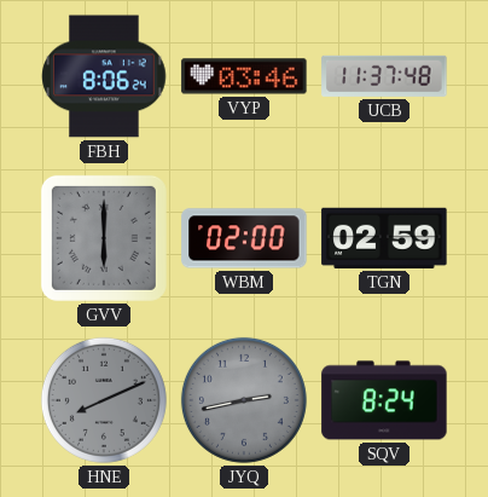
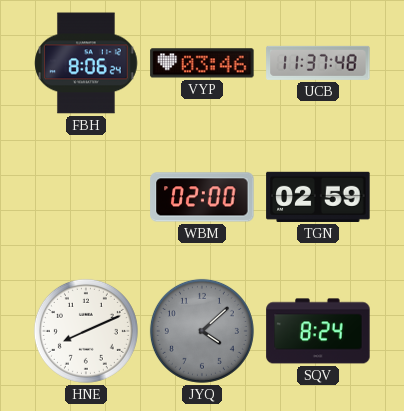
GVV: 6:00 -> none
HNE dial: grey -> white
JYQ: 2:43 -> 4:08
